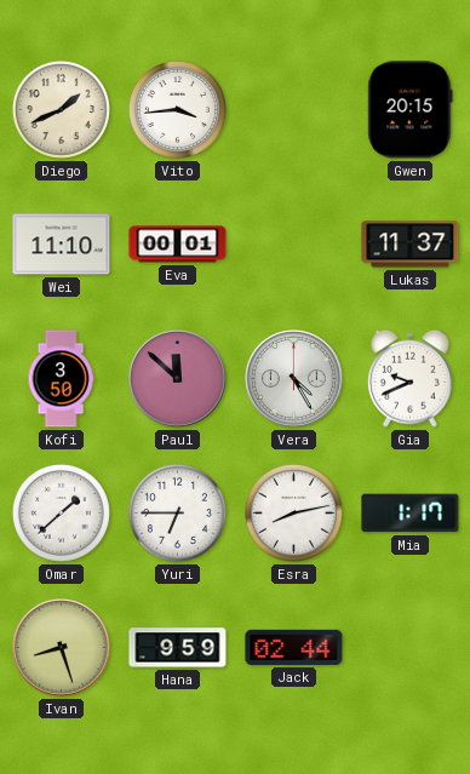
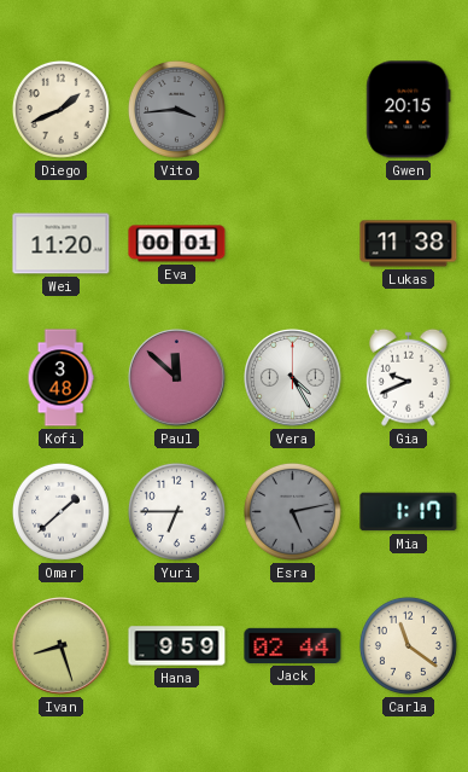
Vito dial: white -> grey
Wei: 11:10 -> 11:20
Lukas: 11:37 -> 11:38
Kofi: 3:50 -> 3:48
Esra: 8:13 -> 5:13
Esra dial: white -> grey
Carla: none -> 11:21
